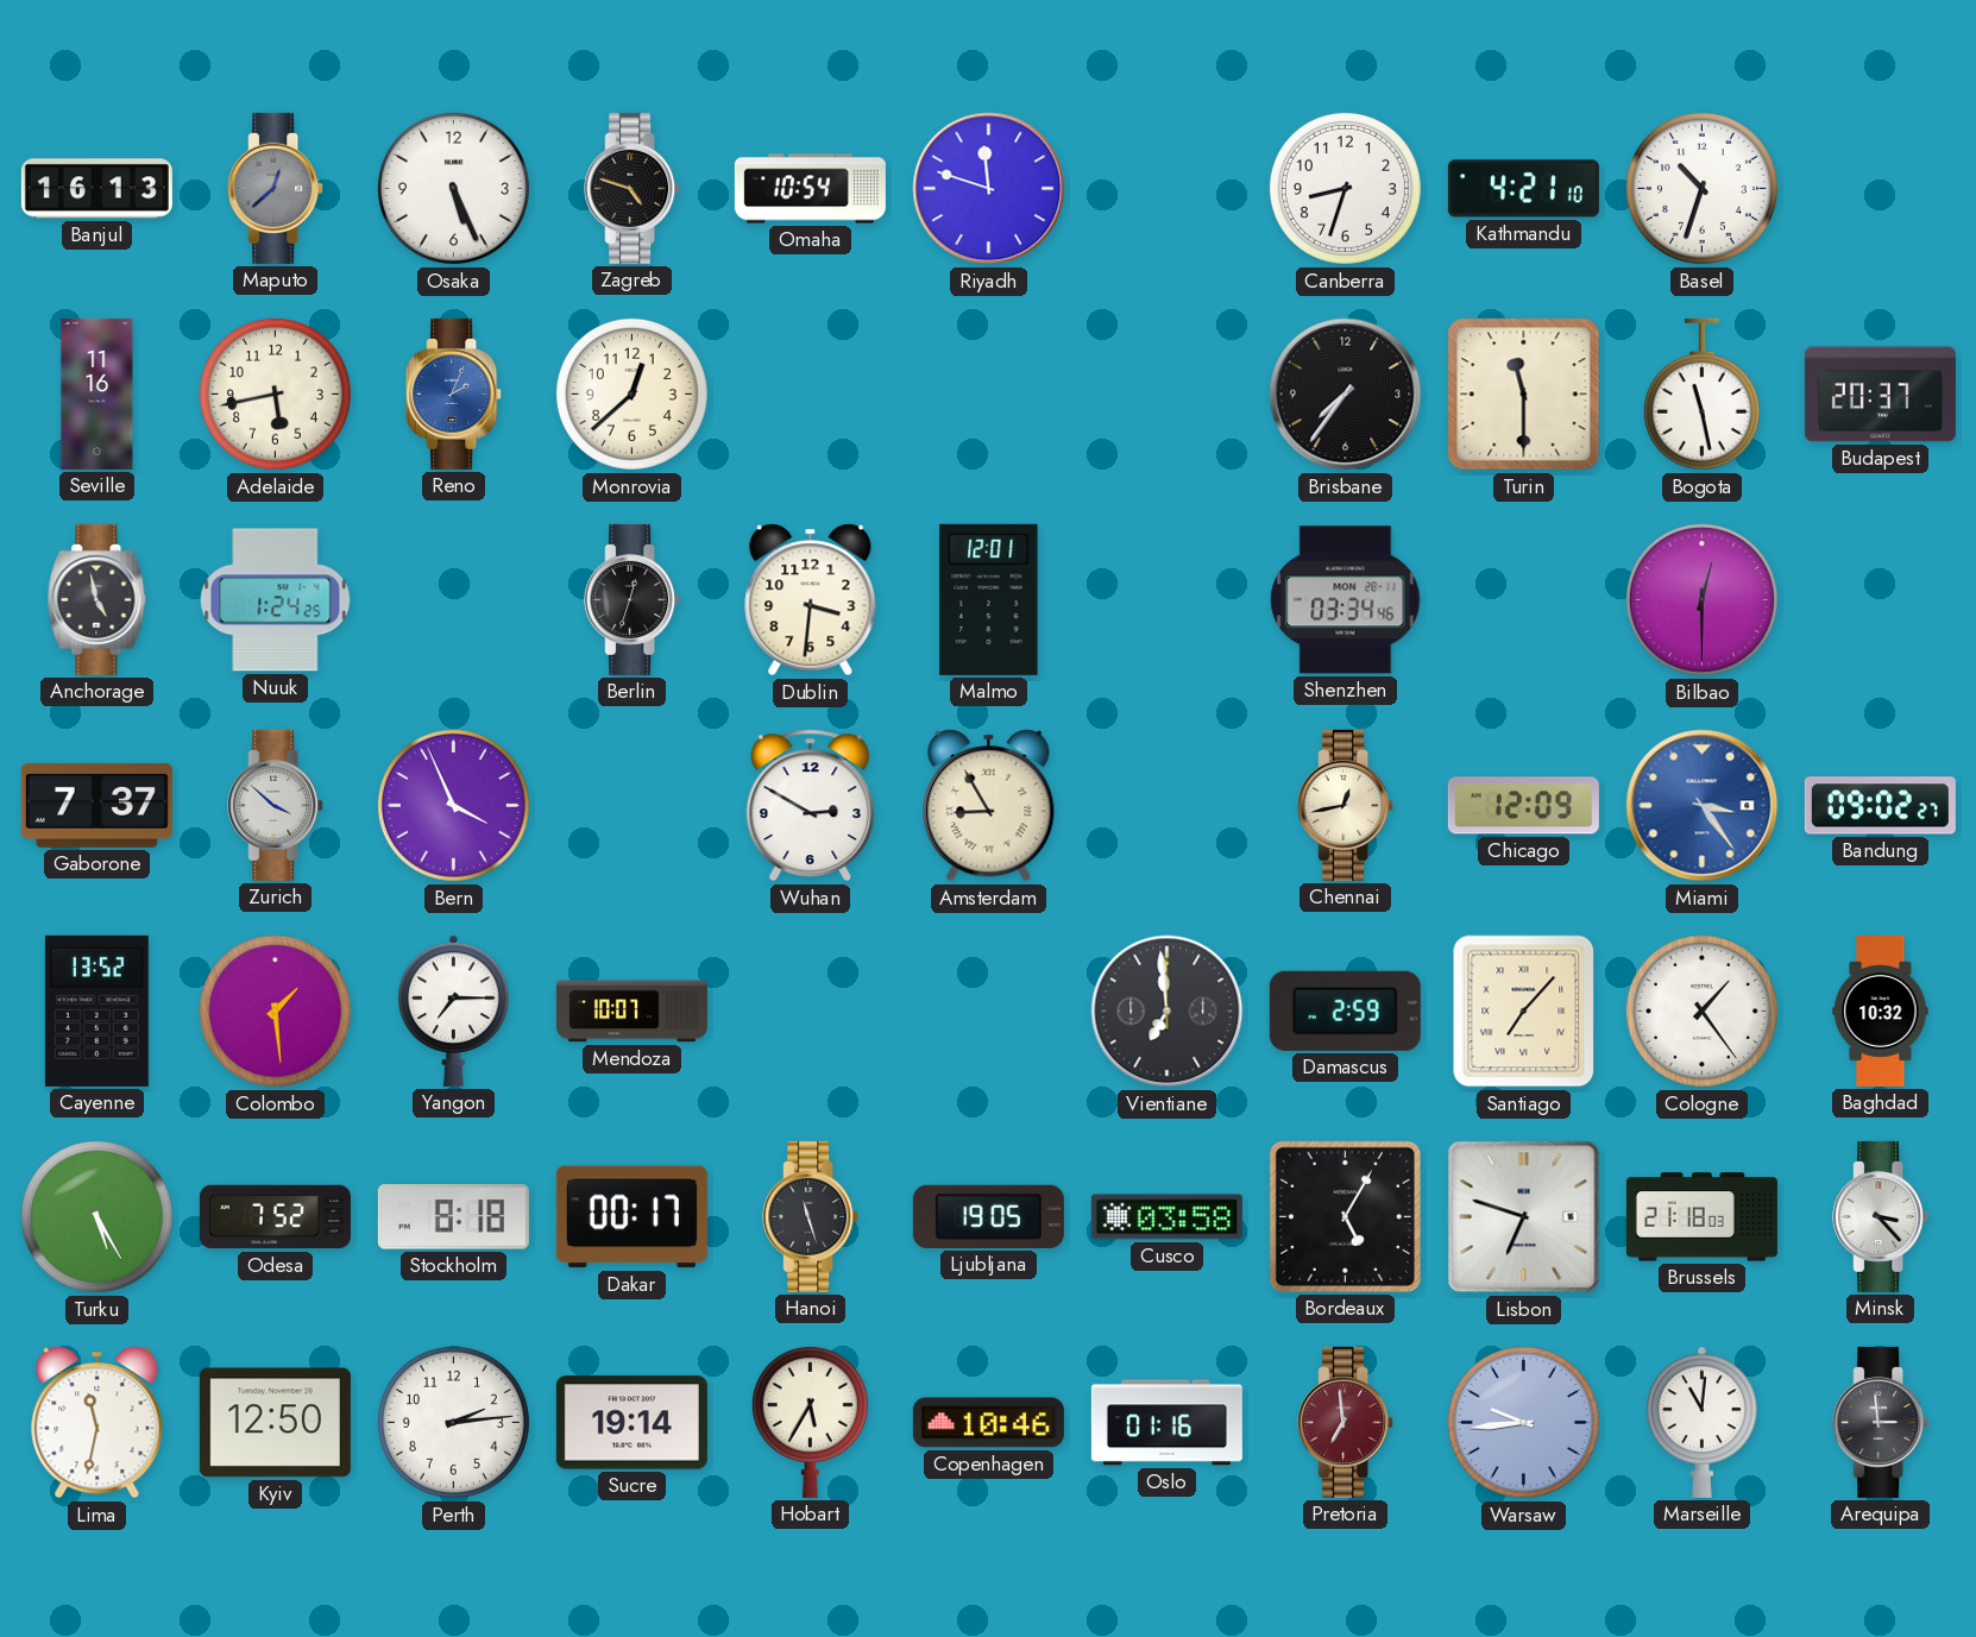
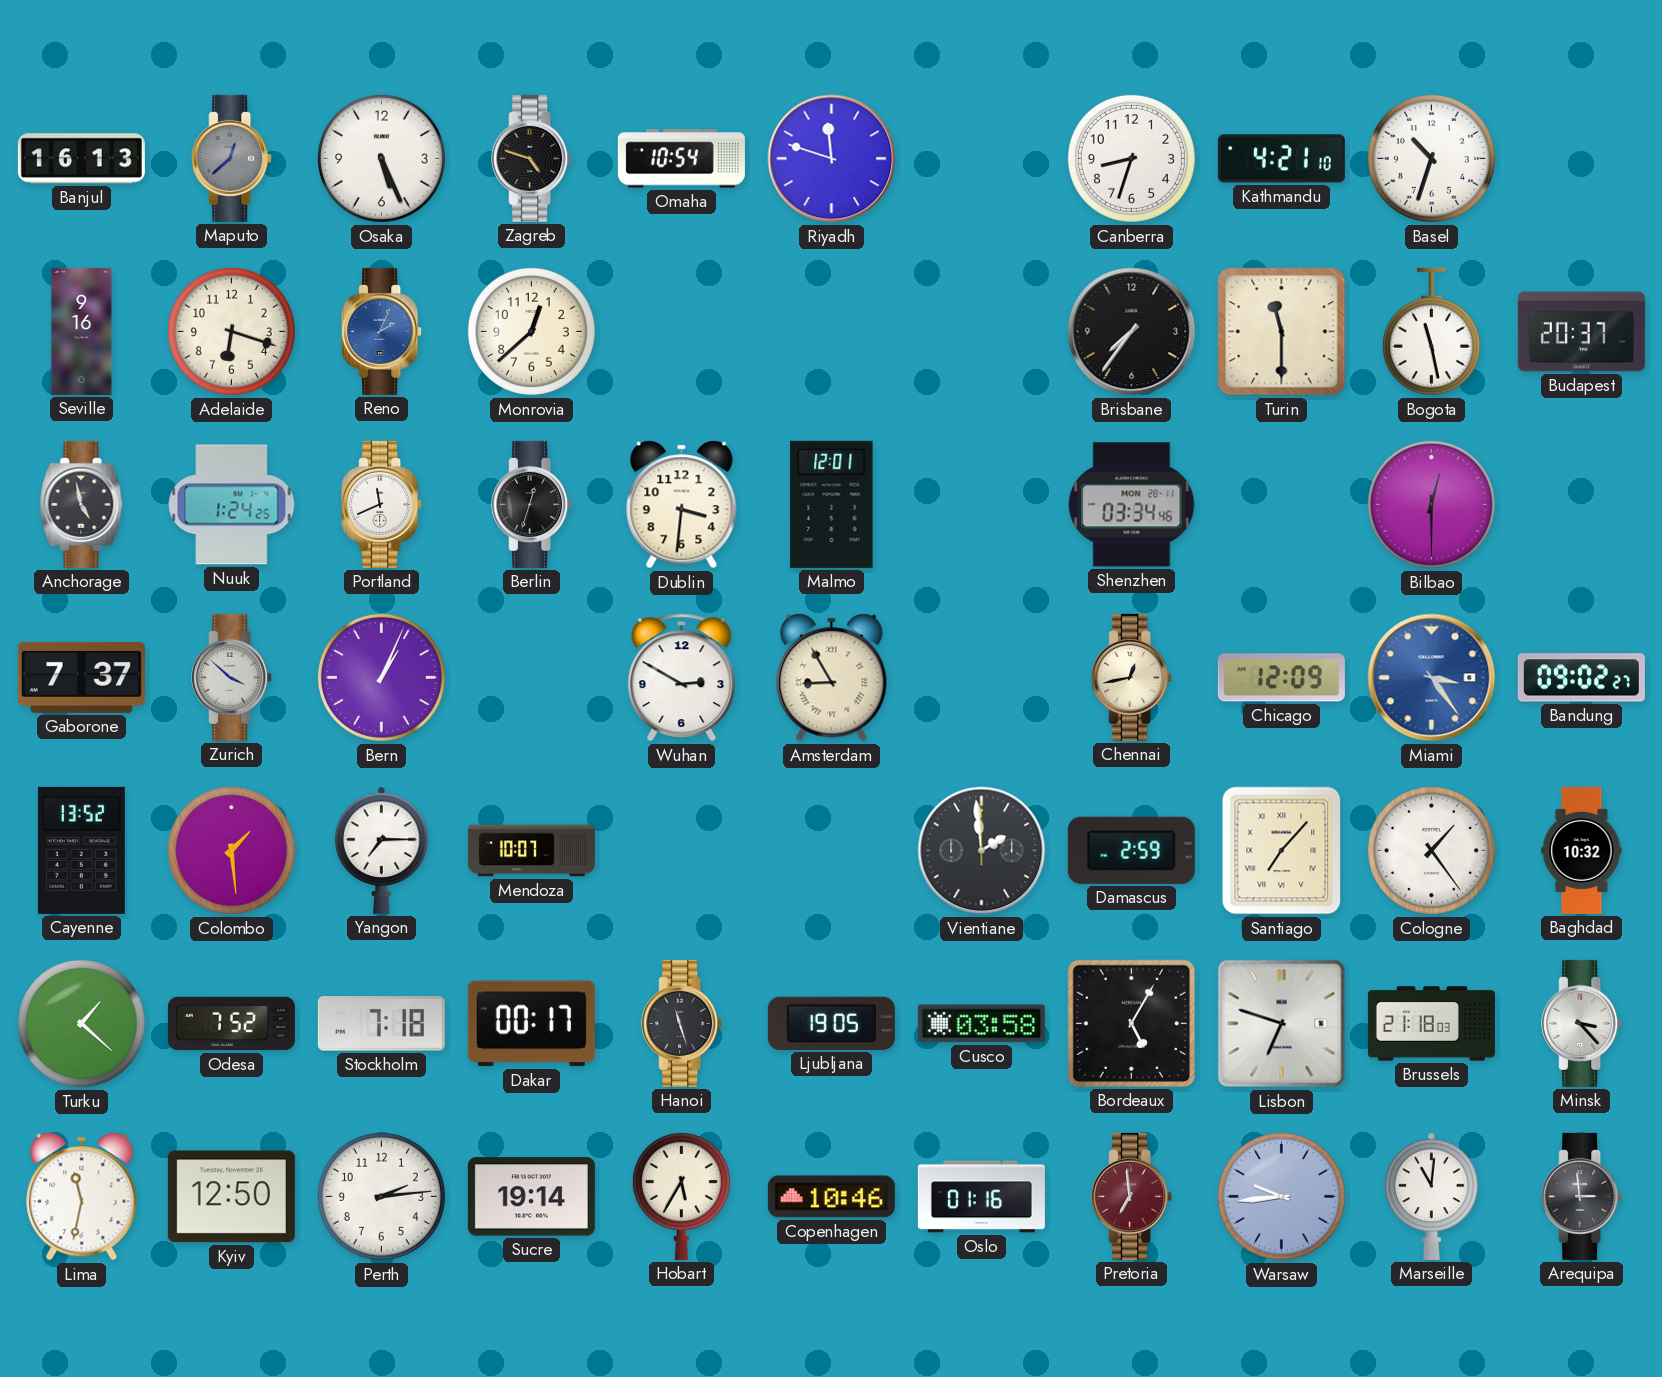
Seville: 11:16 -> 9:16
Adelaide: 5:43 -> 6:18
Portland: none -> 11:41
Bern: 3:56 -> 1:04
Vientiane: 6:59 -> 1:59
Turku: 5:25 -> 1:22
Stockholm: 8:18 -> 7:18
